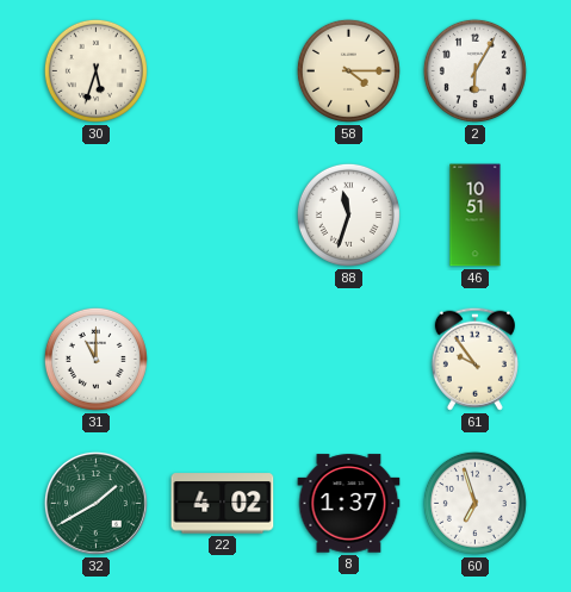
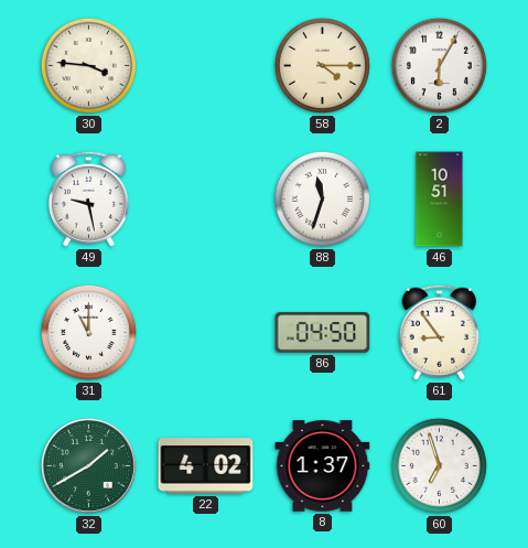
30: 5:33 -> 3:46
49: none -> 9:28
86: none -> 04:50
61: 9:54 -> 8:54
